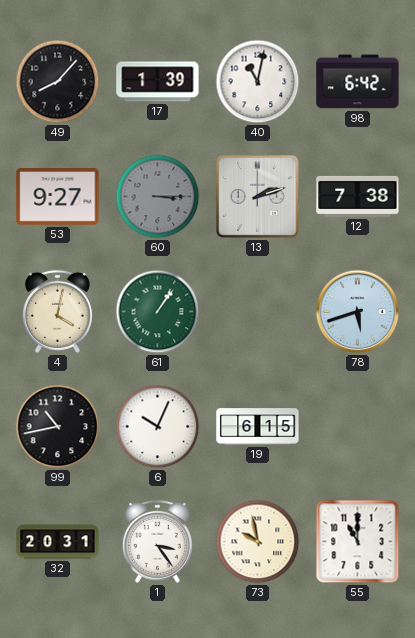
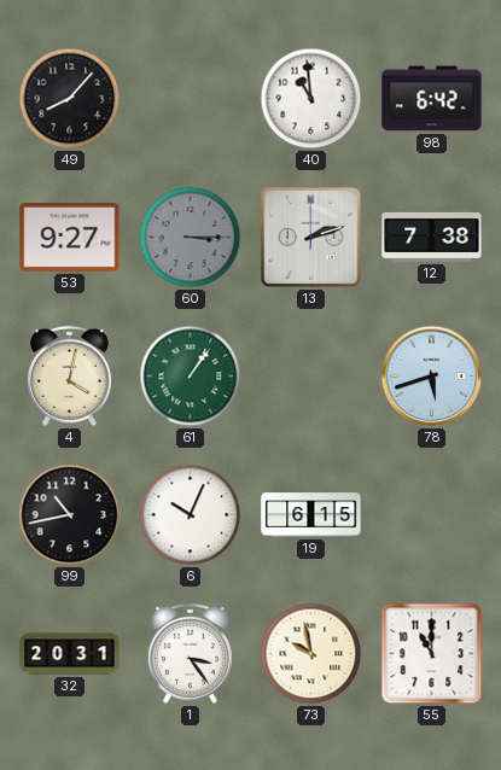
17: 1:39 -> none
40: 11:02 -> 10:59
